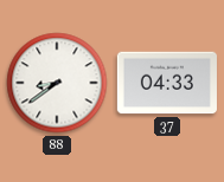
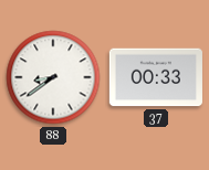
37: 04:33 -> 00:33
